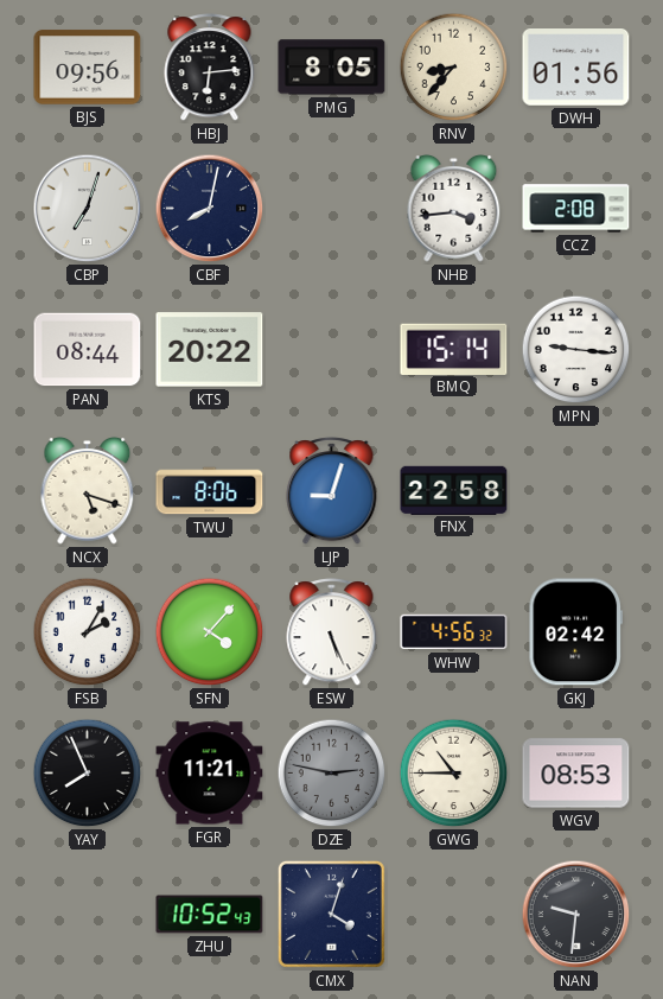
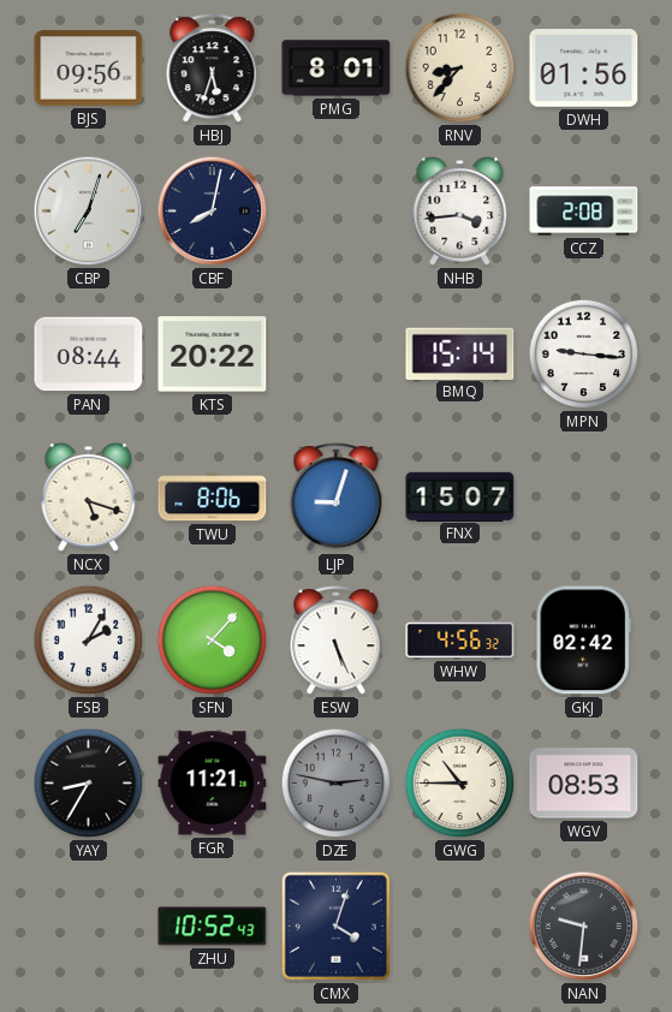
HBJ: 6:14 -> 5:33
PMG: 8:05 -> 8:01
FNX: 22:58 -> 15:07
YAY: 7:56 -> 8:35
